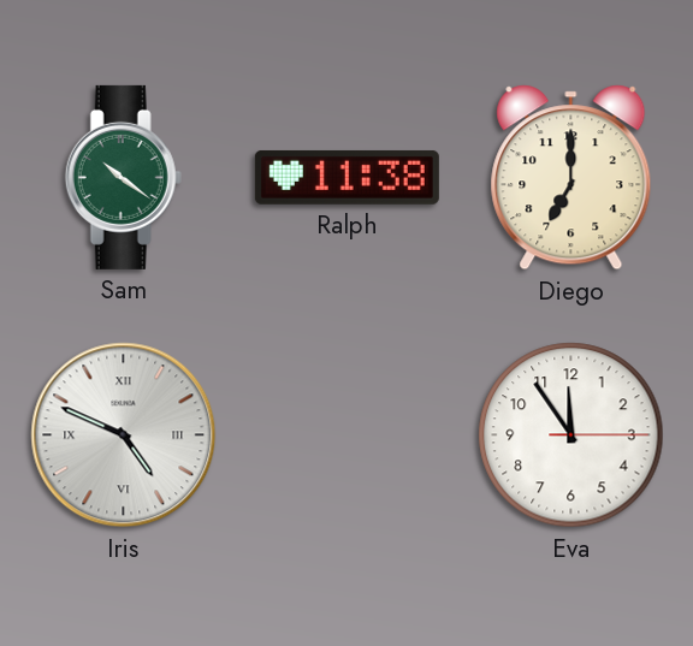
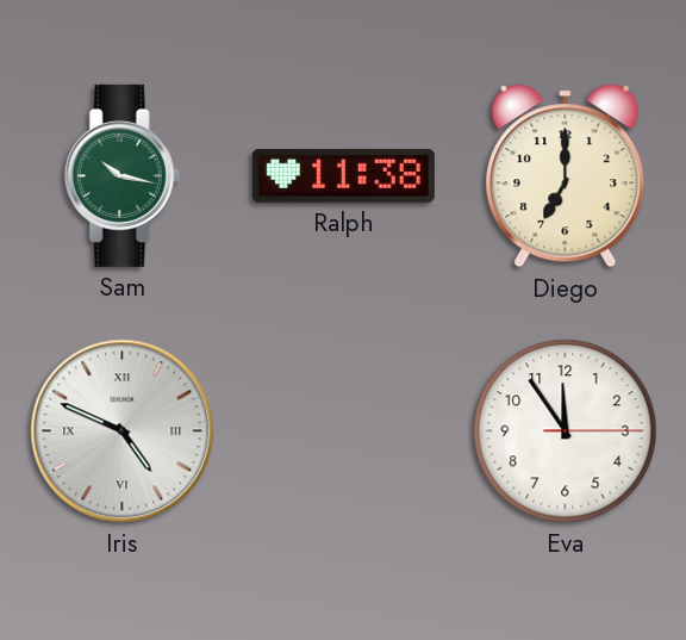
Sam: 10:21 -> 10:17
